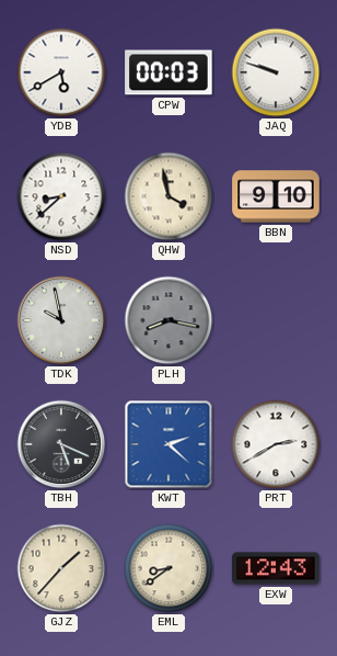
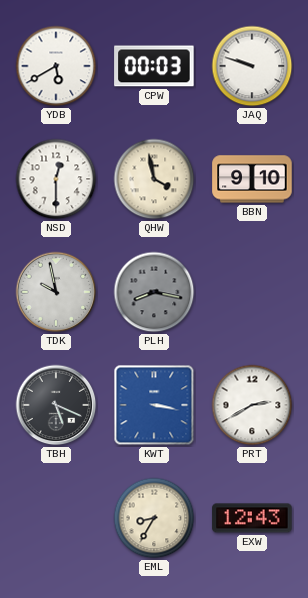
NSD: 8:38 -> 12:30
KWT: 2:22 -> 3:17
GJZ: 1:37 -> none
EML: 8:39 -> 8:35
